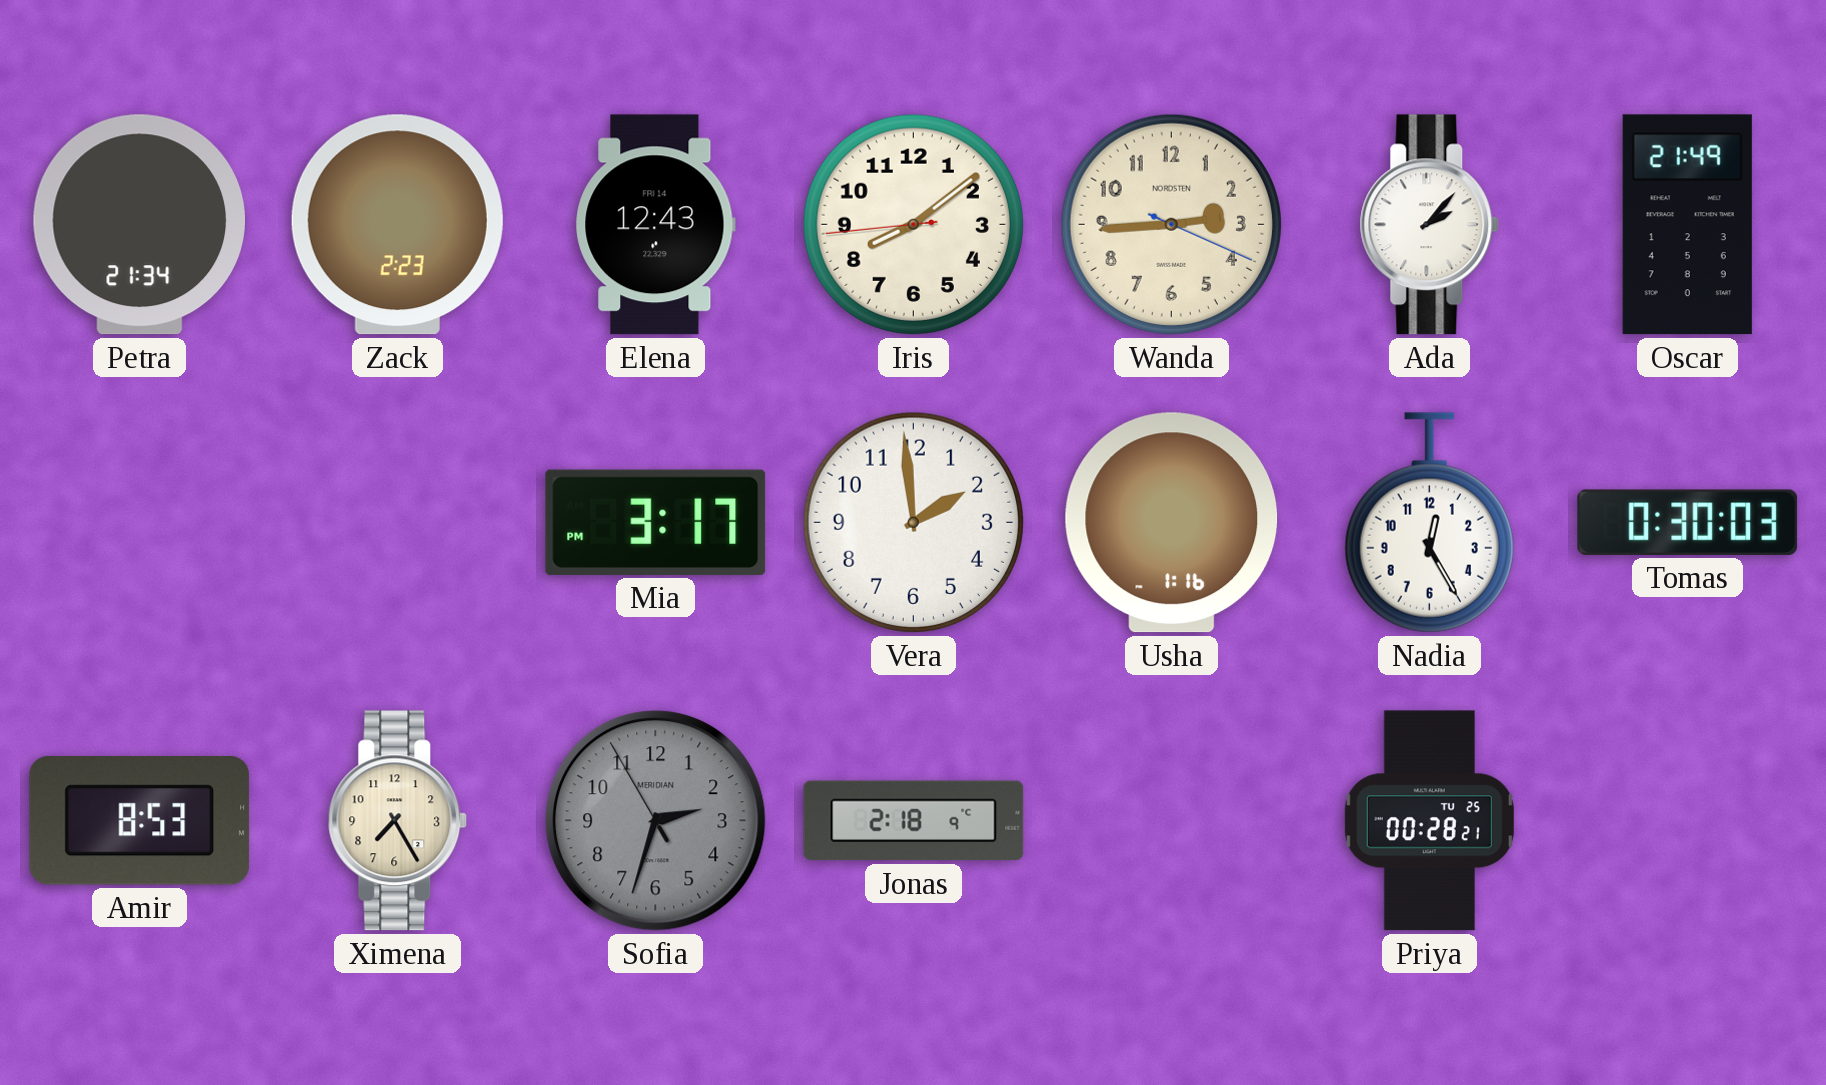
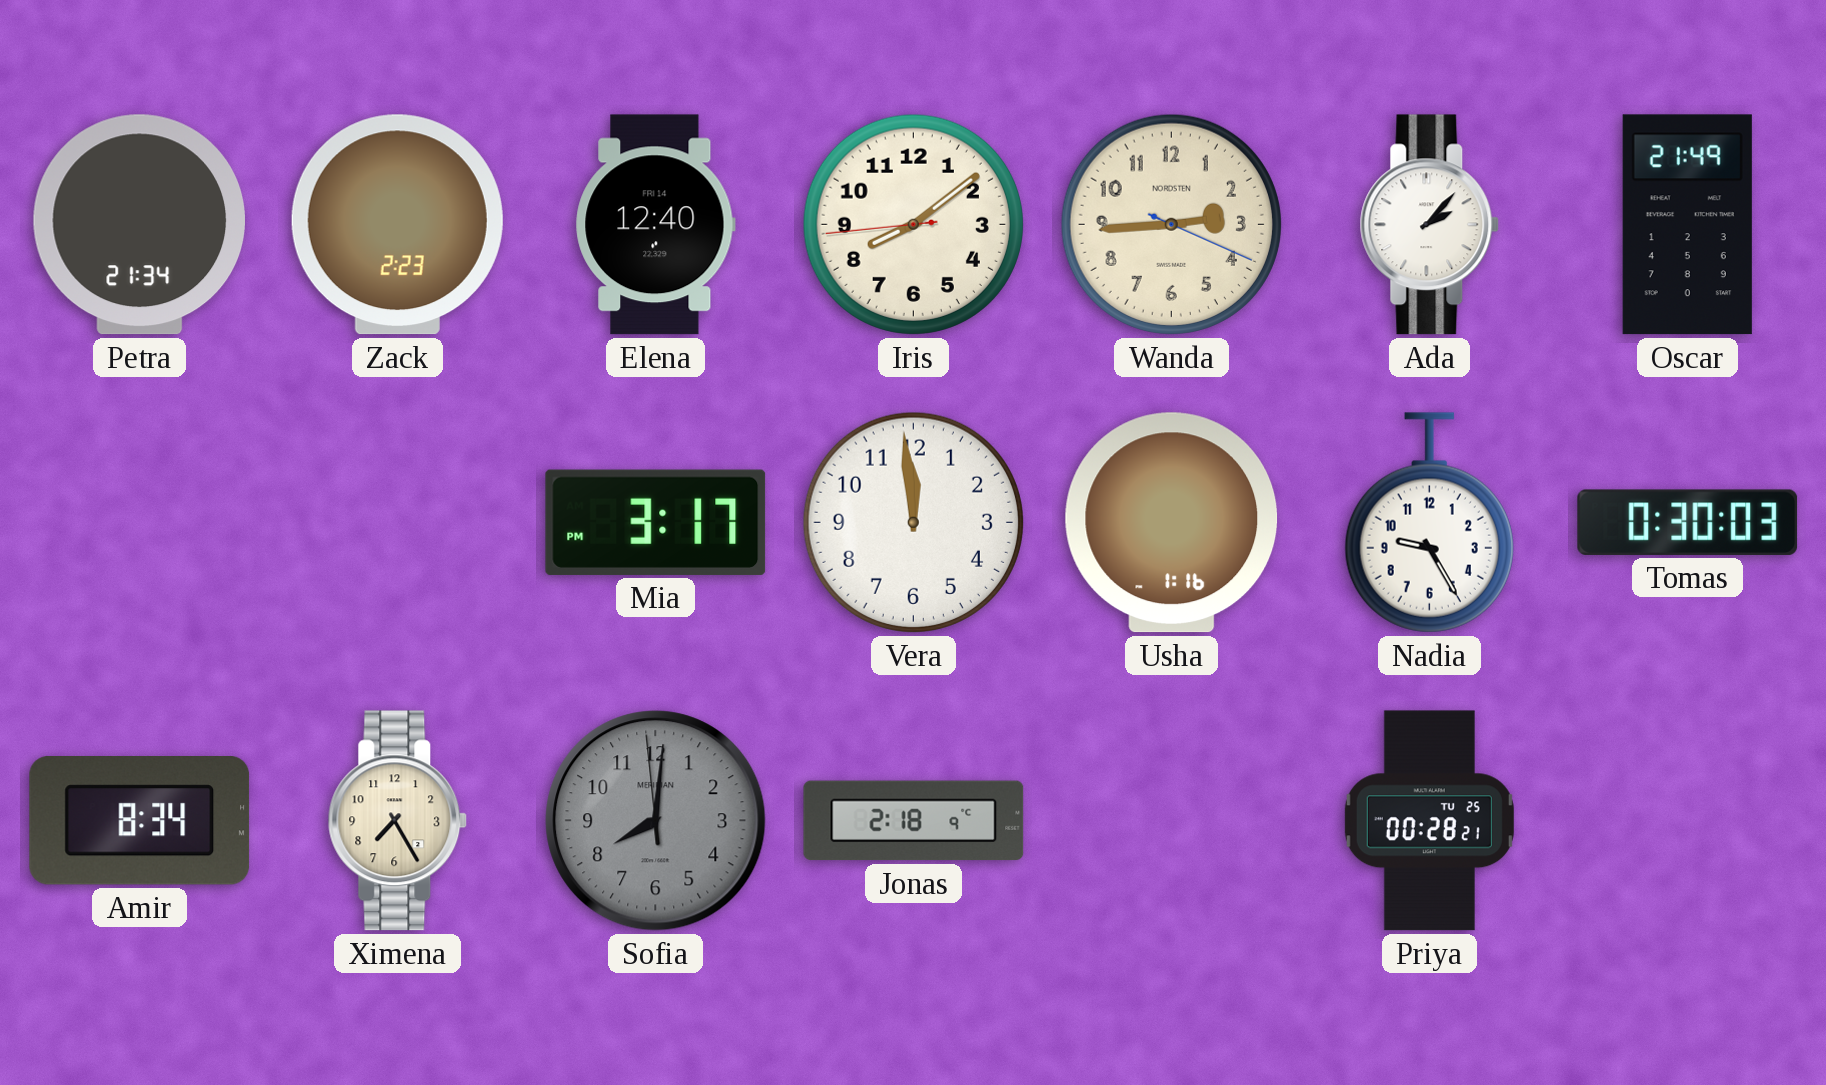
Elena: 12:43 -> 12:40
Vera: 1:59 -> 11:59
Nadia: 12:25 -> 9:25
Amir: 8:53 -> 8:34
Sofia: 2:32 -> 8:00
